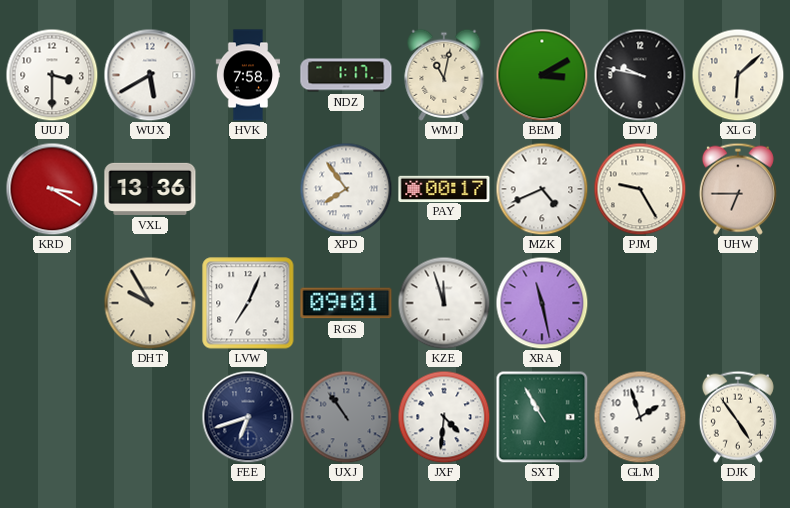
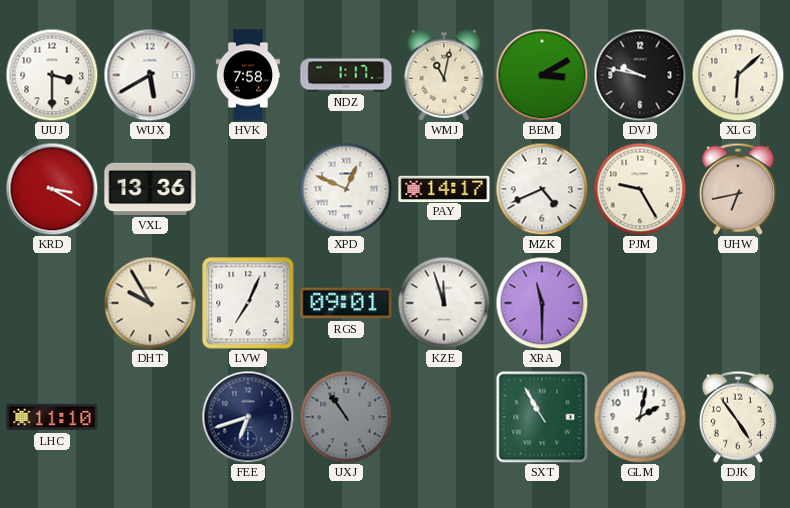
XPD: 7:54 -> 12:49
PAY: 00:17 -> 14:17
UHW: 6:45 -> 6:43
XRA: 11:28 -> 11:30
LHC: none -> 11:10
JXF: 4:31 -> none
GLM: 1:57 -> 2:02
